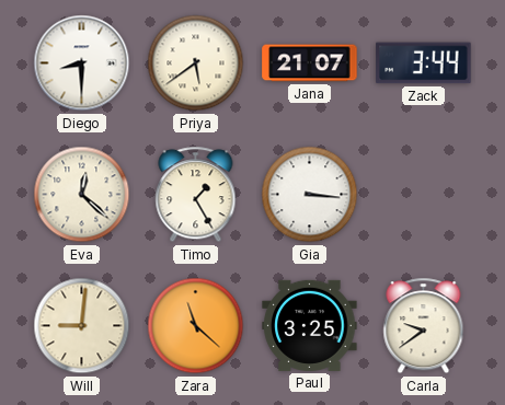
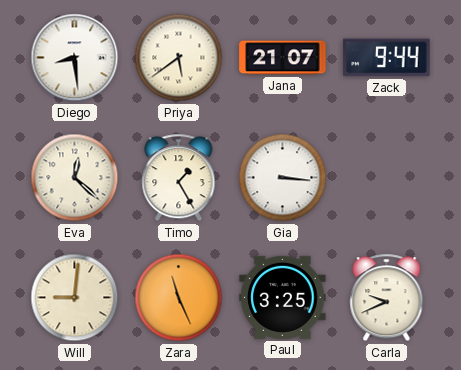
Diego: 8:30 -> 8:29
Zack: 3:44 -> 9:44
Zara: 11:22 -> 11:26
Carla: 9:39 -> 9:41
